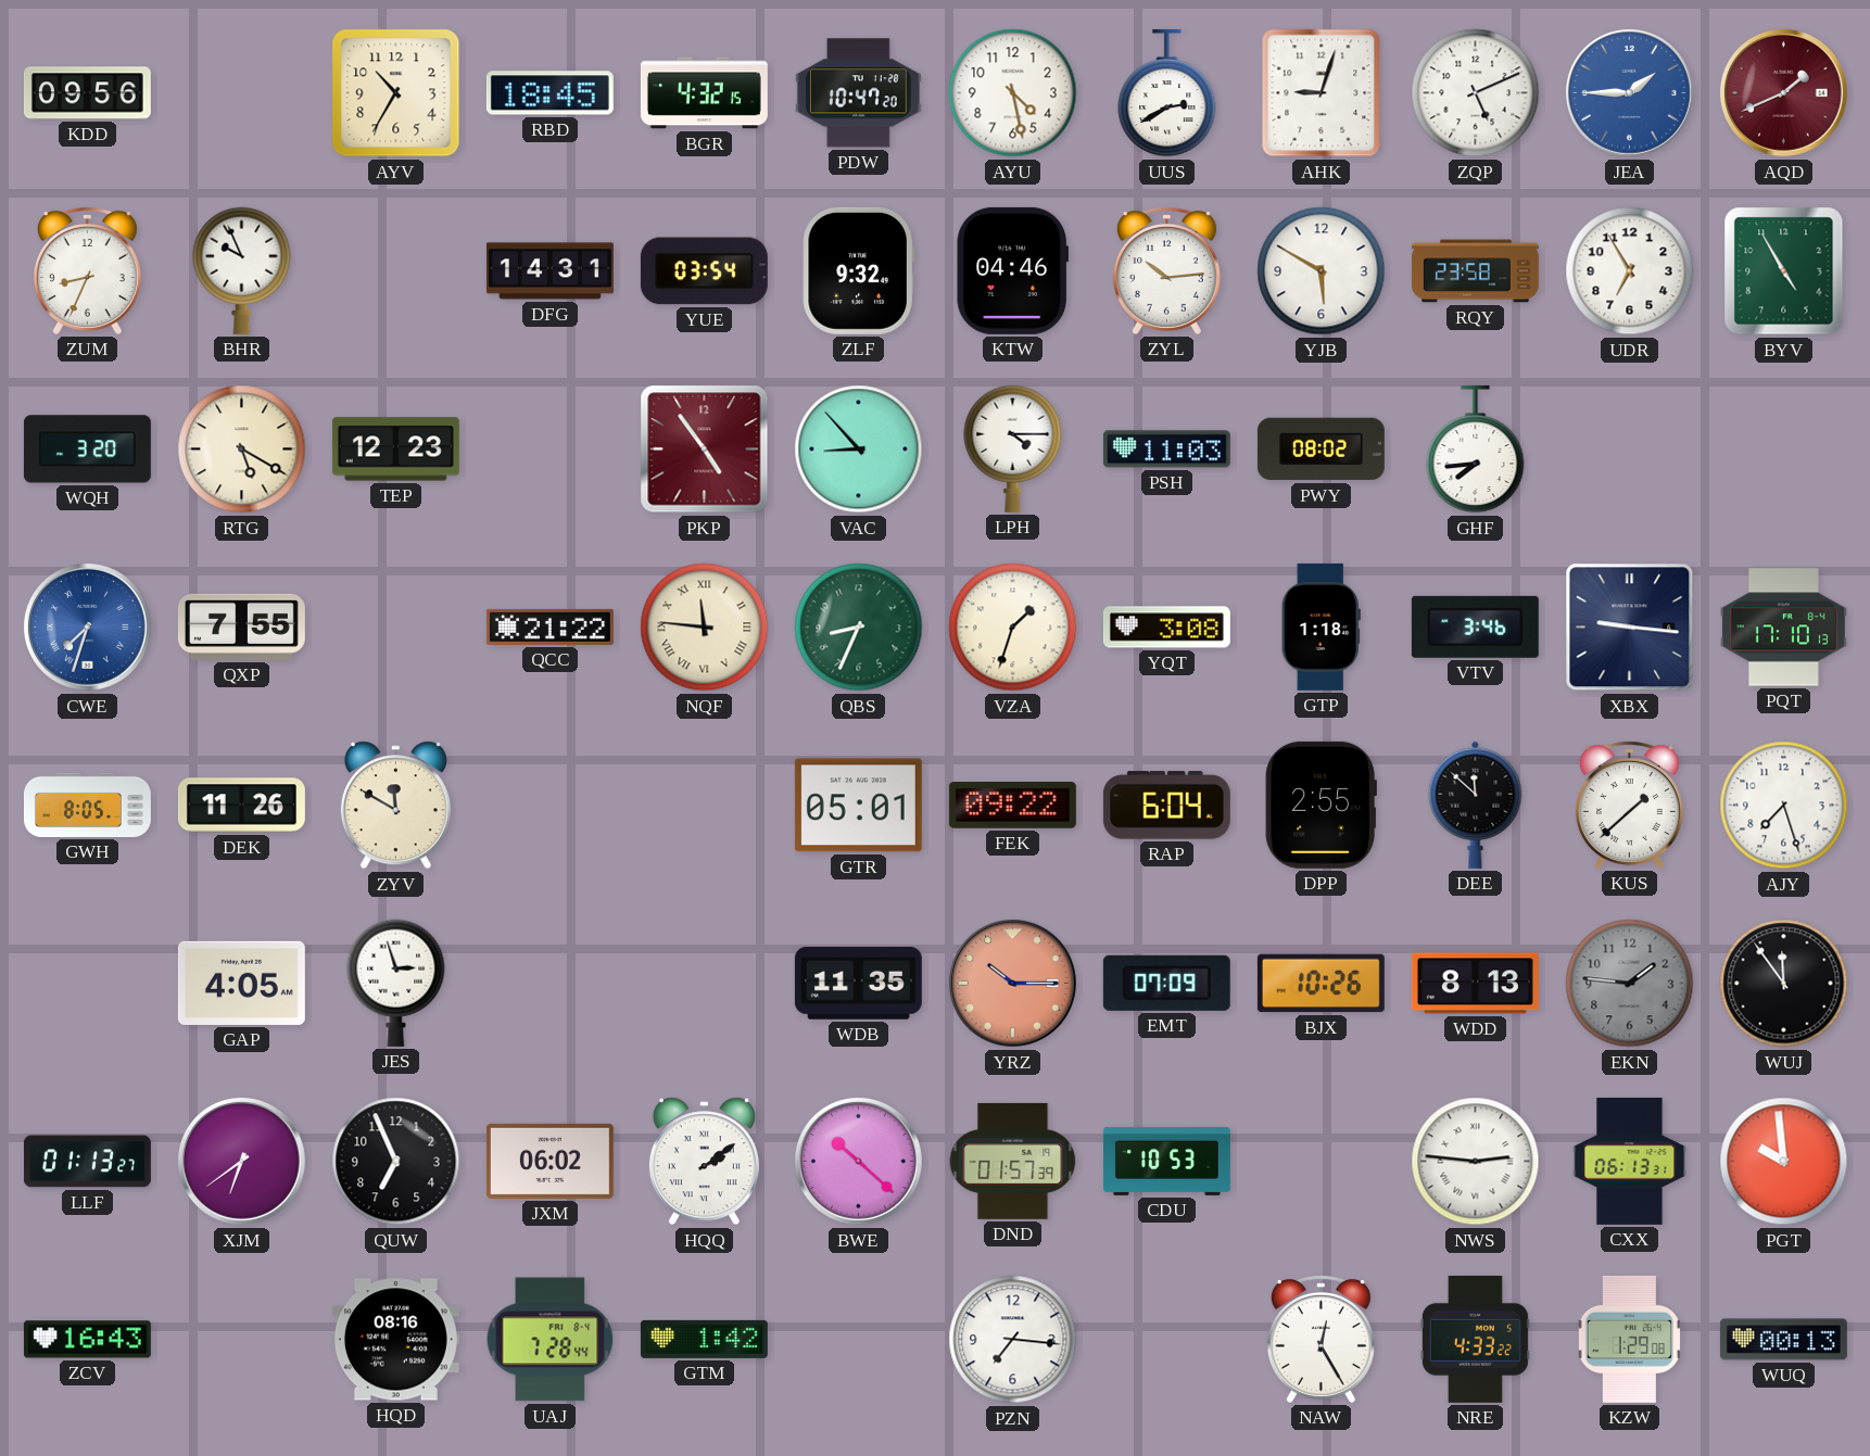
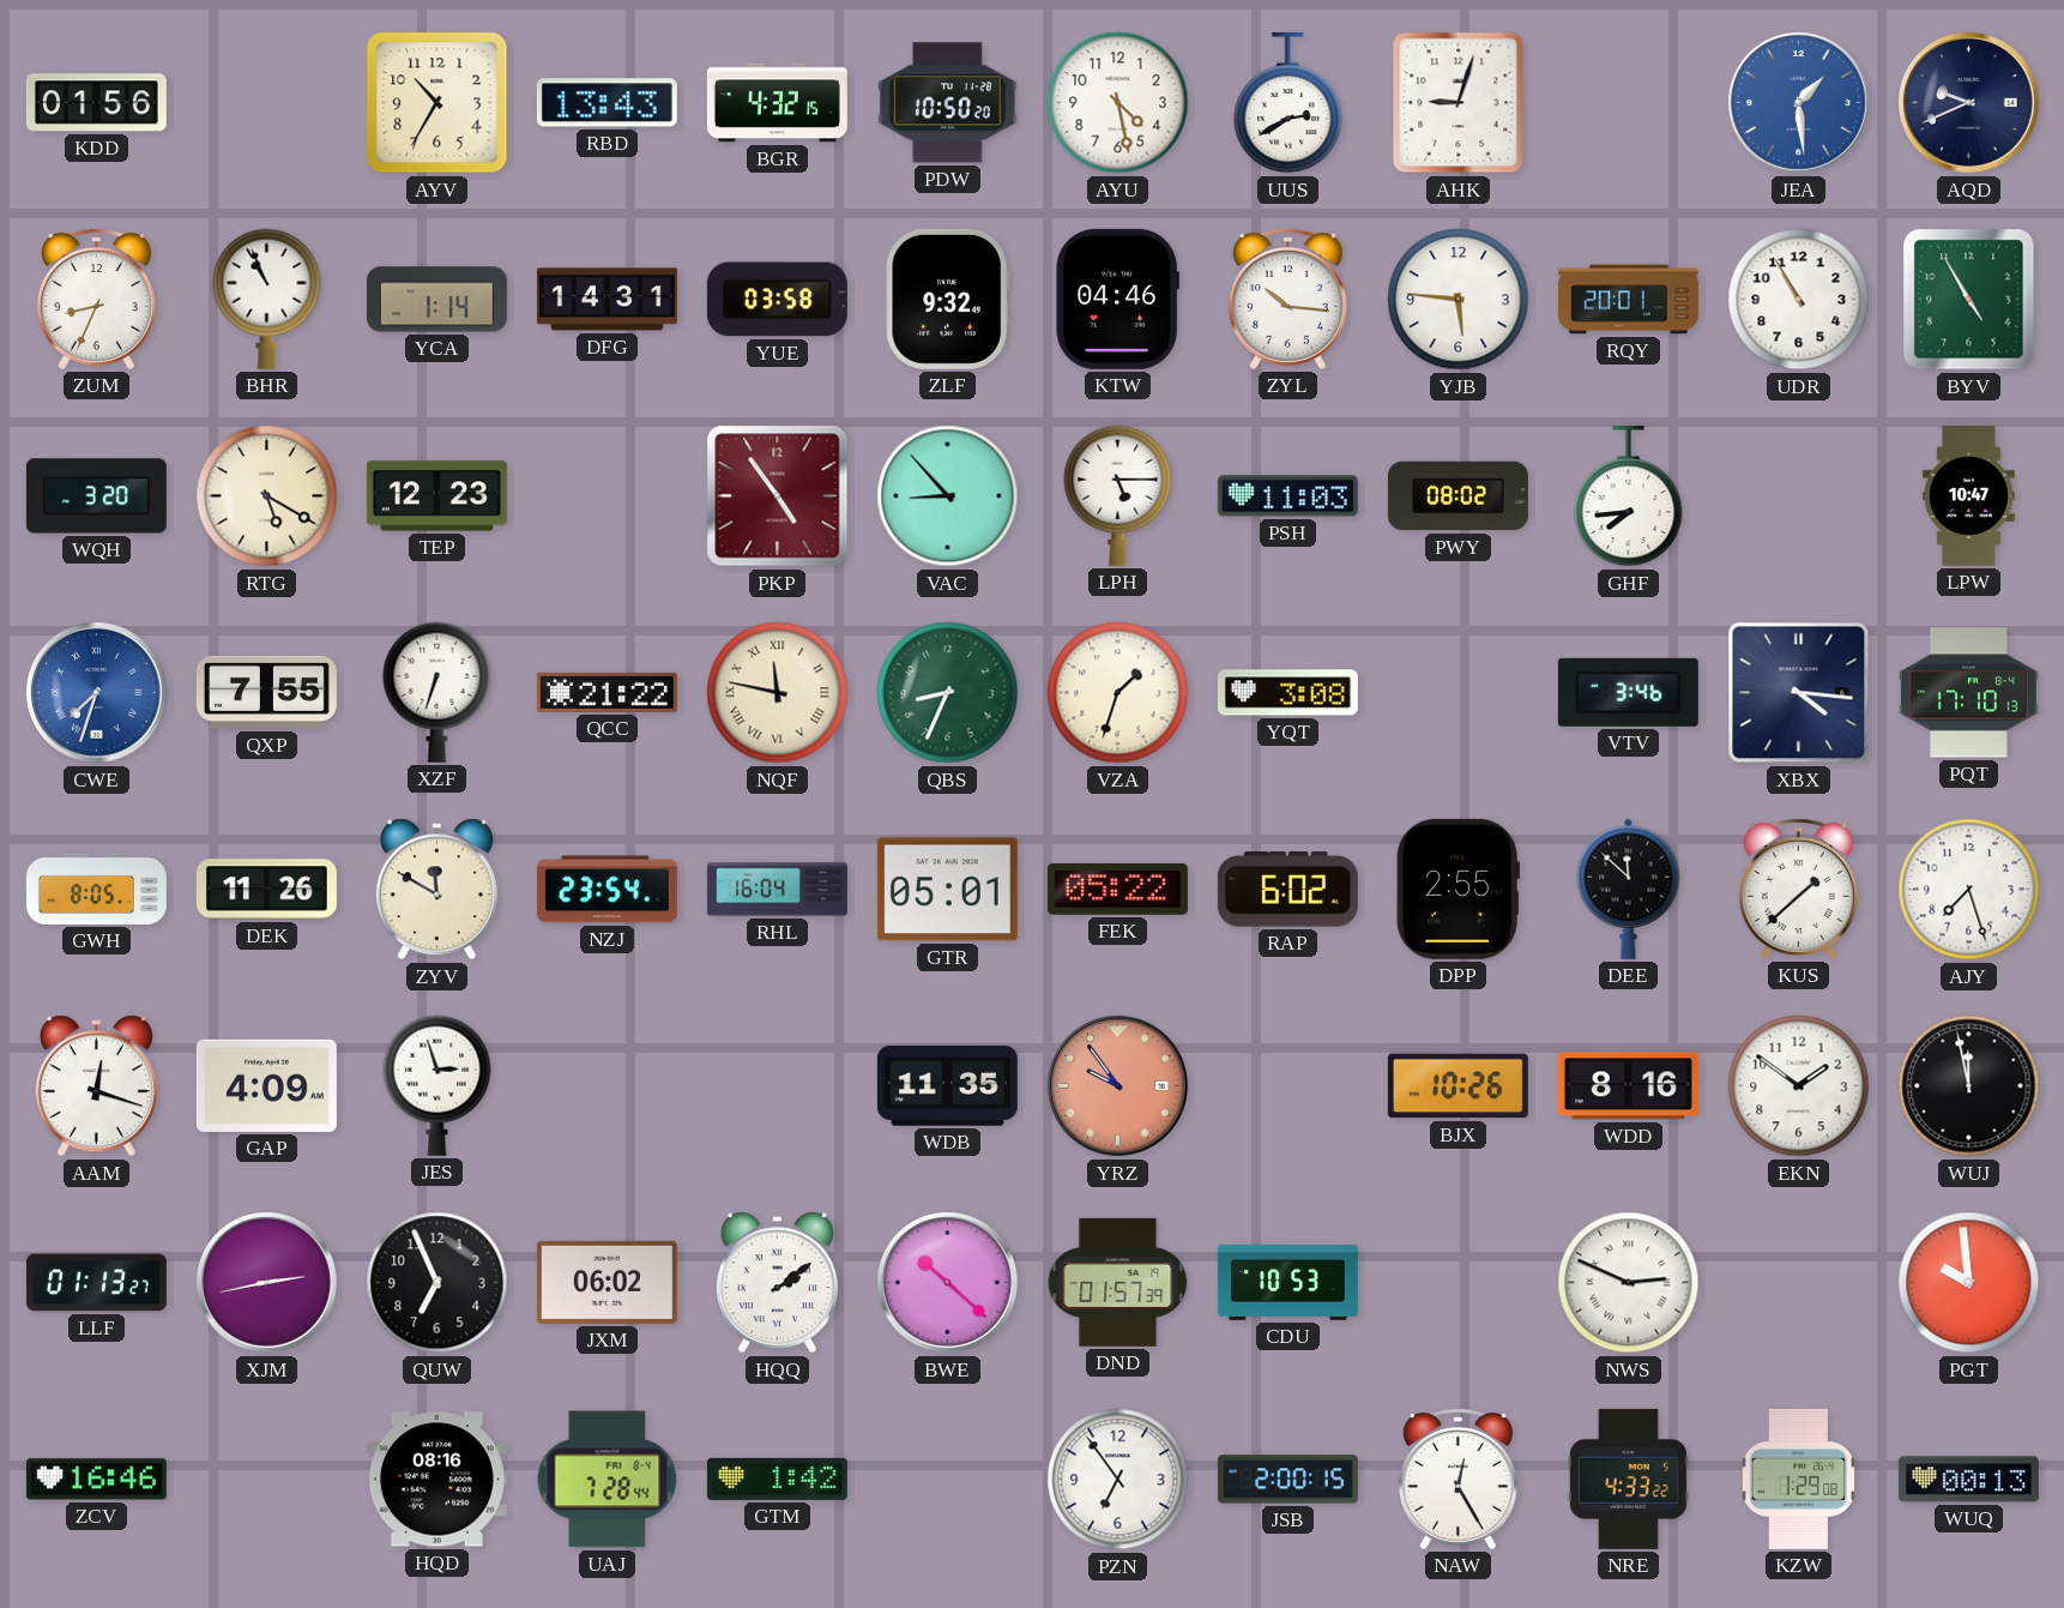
KDD: 09:56 -> 01:56
RBD: 18:45 -> 13:43
PDW: 10:47 -> 10:50
ZQP: 5:11 -> none
JEA: 1:45 -> 1:29
AQD: 1:41 -> 9:41
AQD dial: burgundy -> navy
BHR: 9:56 -> 10:56
YCA: none -> 1:14
YUE: 03:54 -> 03:58
ZYL: 10:14 -> 10:16
YJB: 5:50 -> 5:46
RQY: 23:58 -> 20:01
UDR: 6:55 -> 10:55
LPH: 4:15 -> 5:15
LPW: none -> 10:47
XZF: none -> 6:33
NQF: 11:46 -> 11:47
GTP: 1:18 -> none
XBX: 9:16 -> 4:16
NZJ: none -> 23:54
RHL: none -> 16:04
FEK: 09:22 -> 05:22
RAP: 6:04 -> 6:02
AAM: none -> 12:18
GAP: 4:05 -> 4:09
YRZ: 10:15 -> 9:54
EMT: 07:09 -> none
WDD: 8:13 -> 8:16
EKN: 1:46 -> 1:51
EKN dial: grey -> white
WUJ: 11:54 -> 11:58
XJM: 6:39 -> 2:43
NWS: 2:46 -> 2:49
CXX: 06:13 -> none
ZCV: 16:43 -> 16:46
PZN: 7:16 -> 6:54
JSB: none -> 2:00
